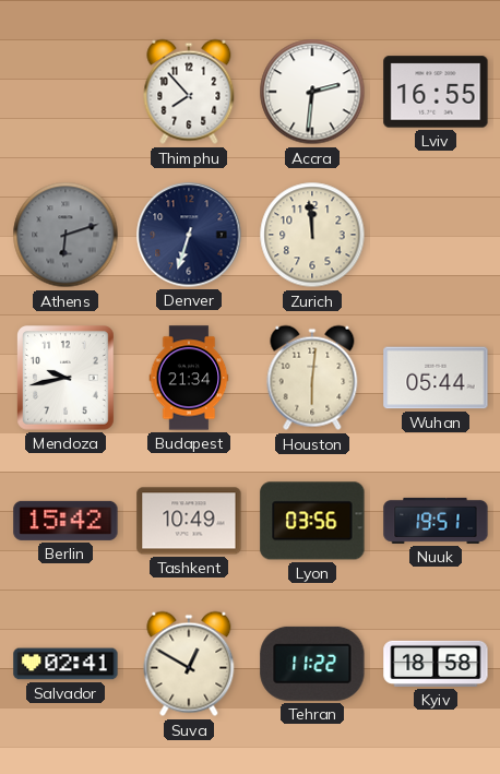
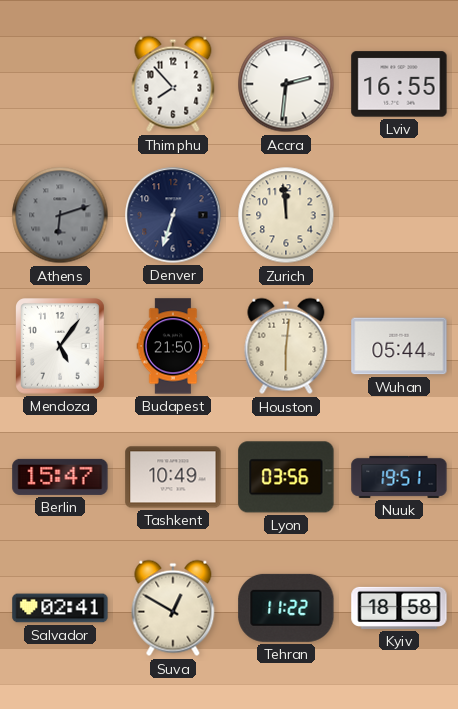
Mendoza: 9:43 -> 5:06
Budapest: 21:34 -> 21:50
Berlin: 15:42 -> 15:47
